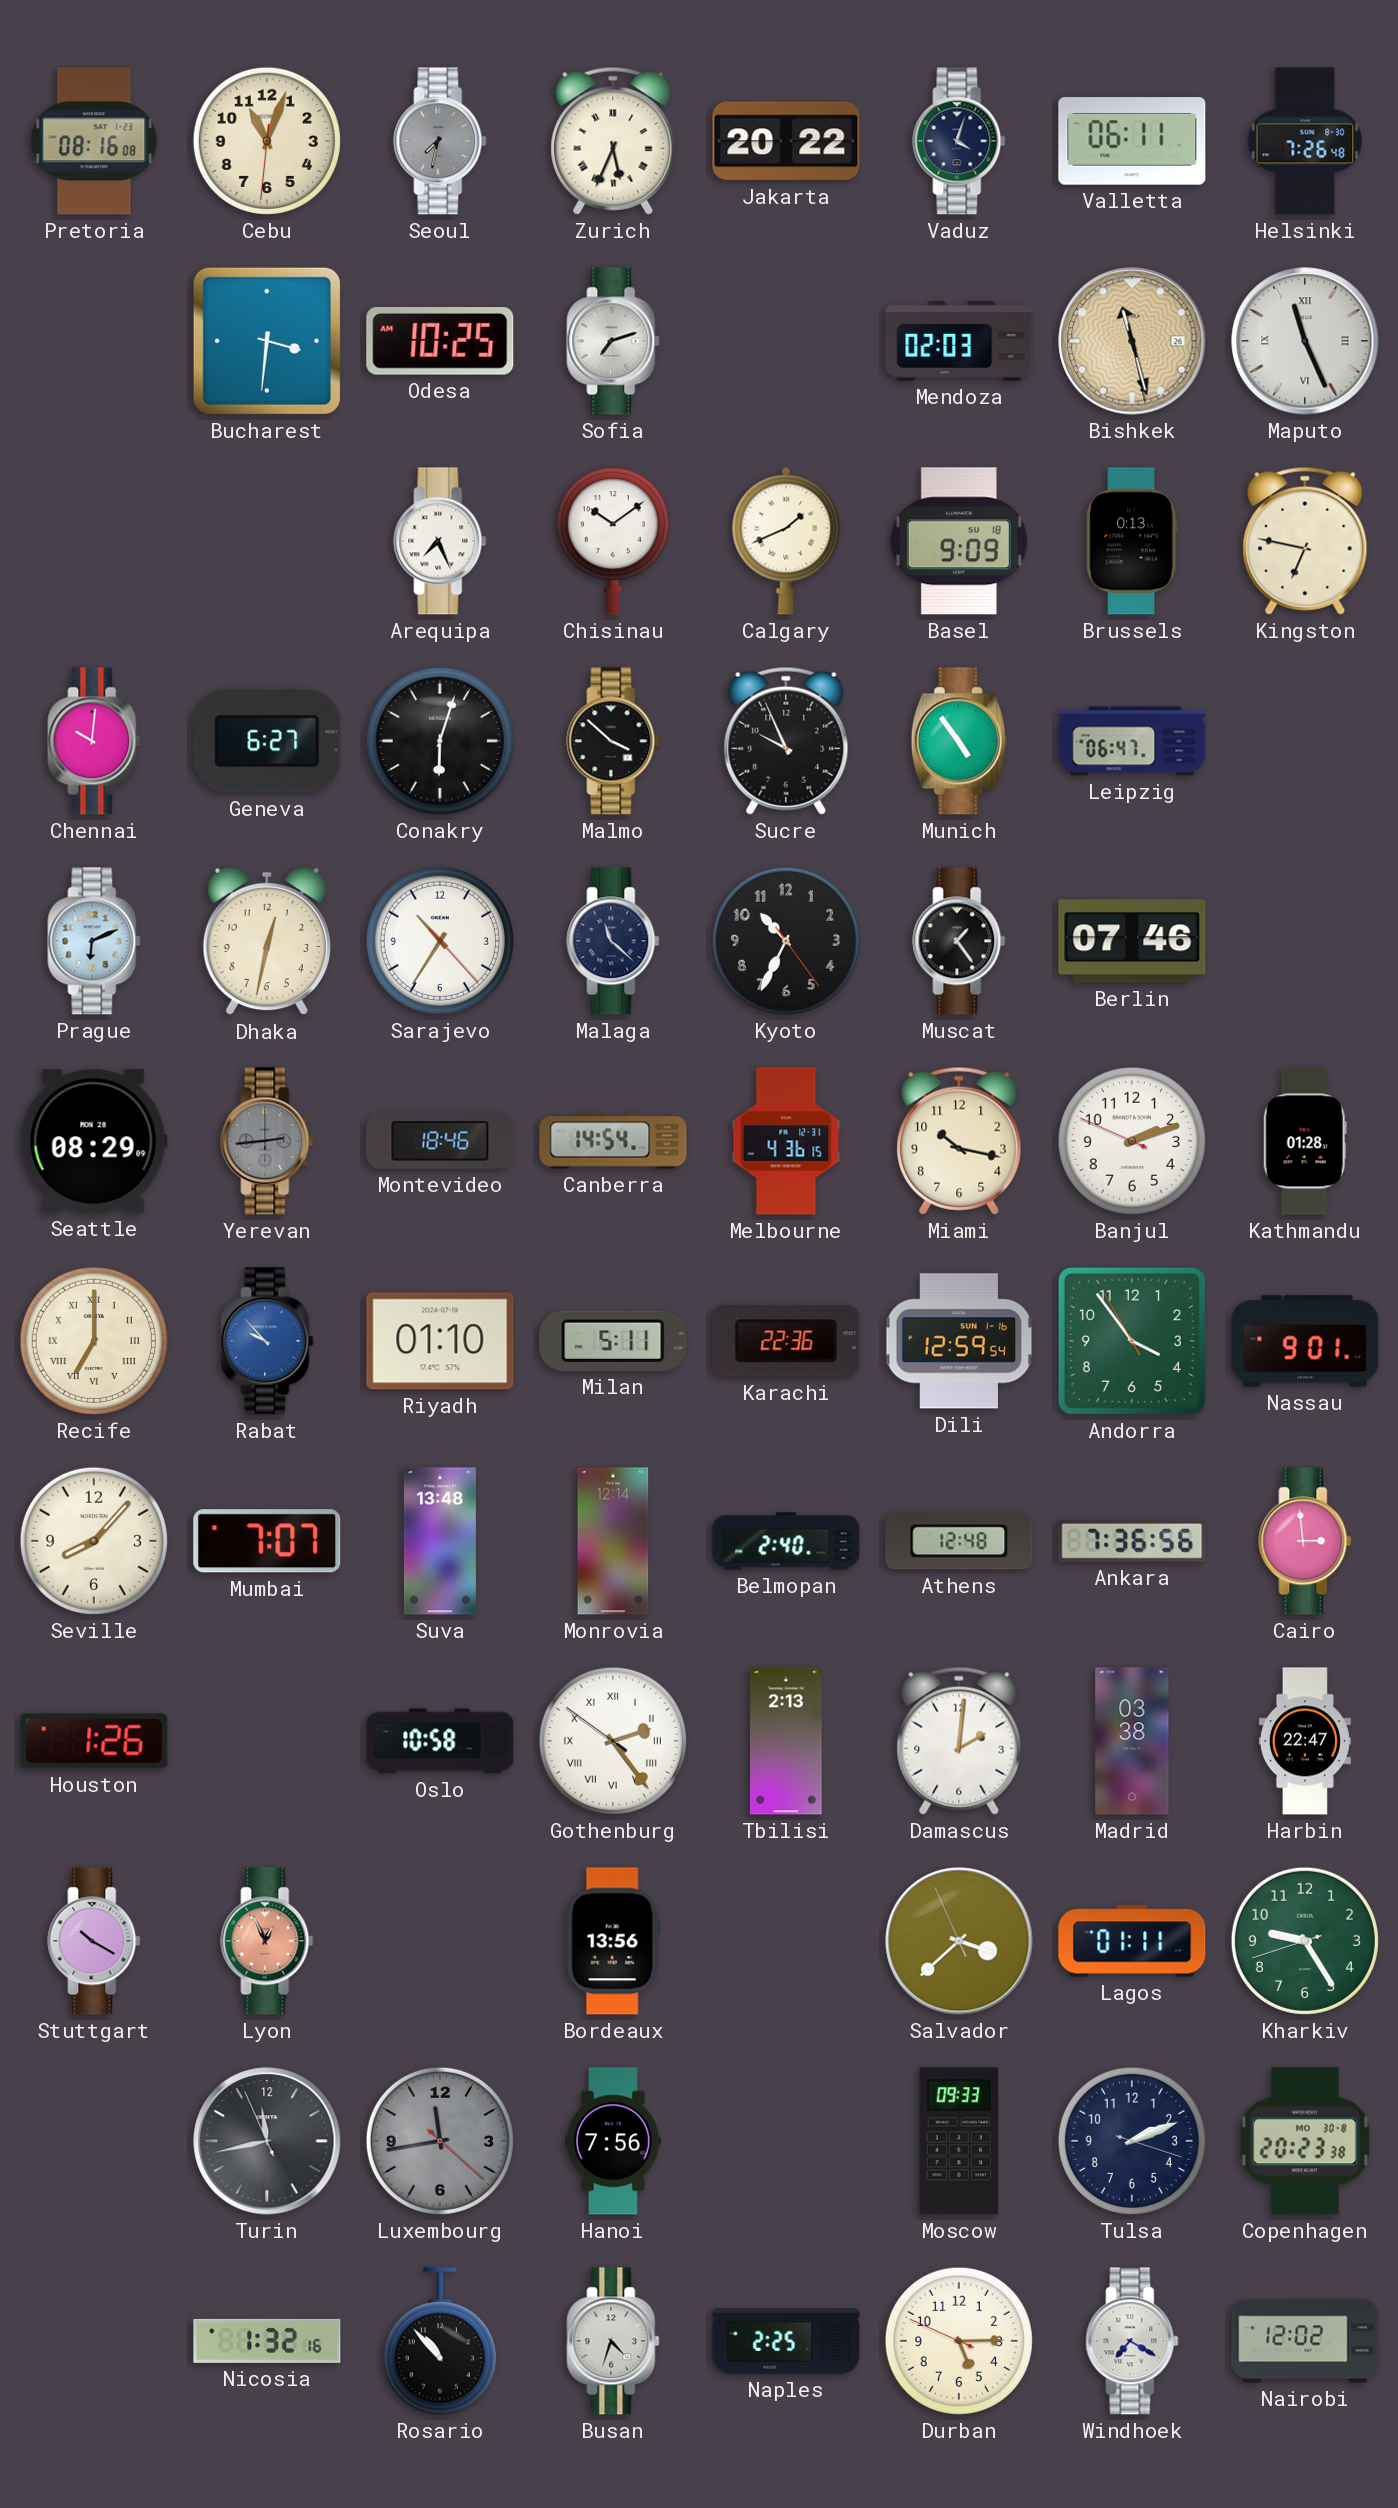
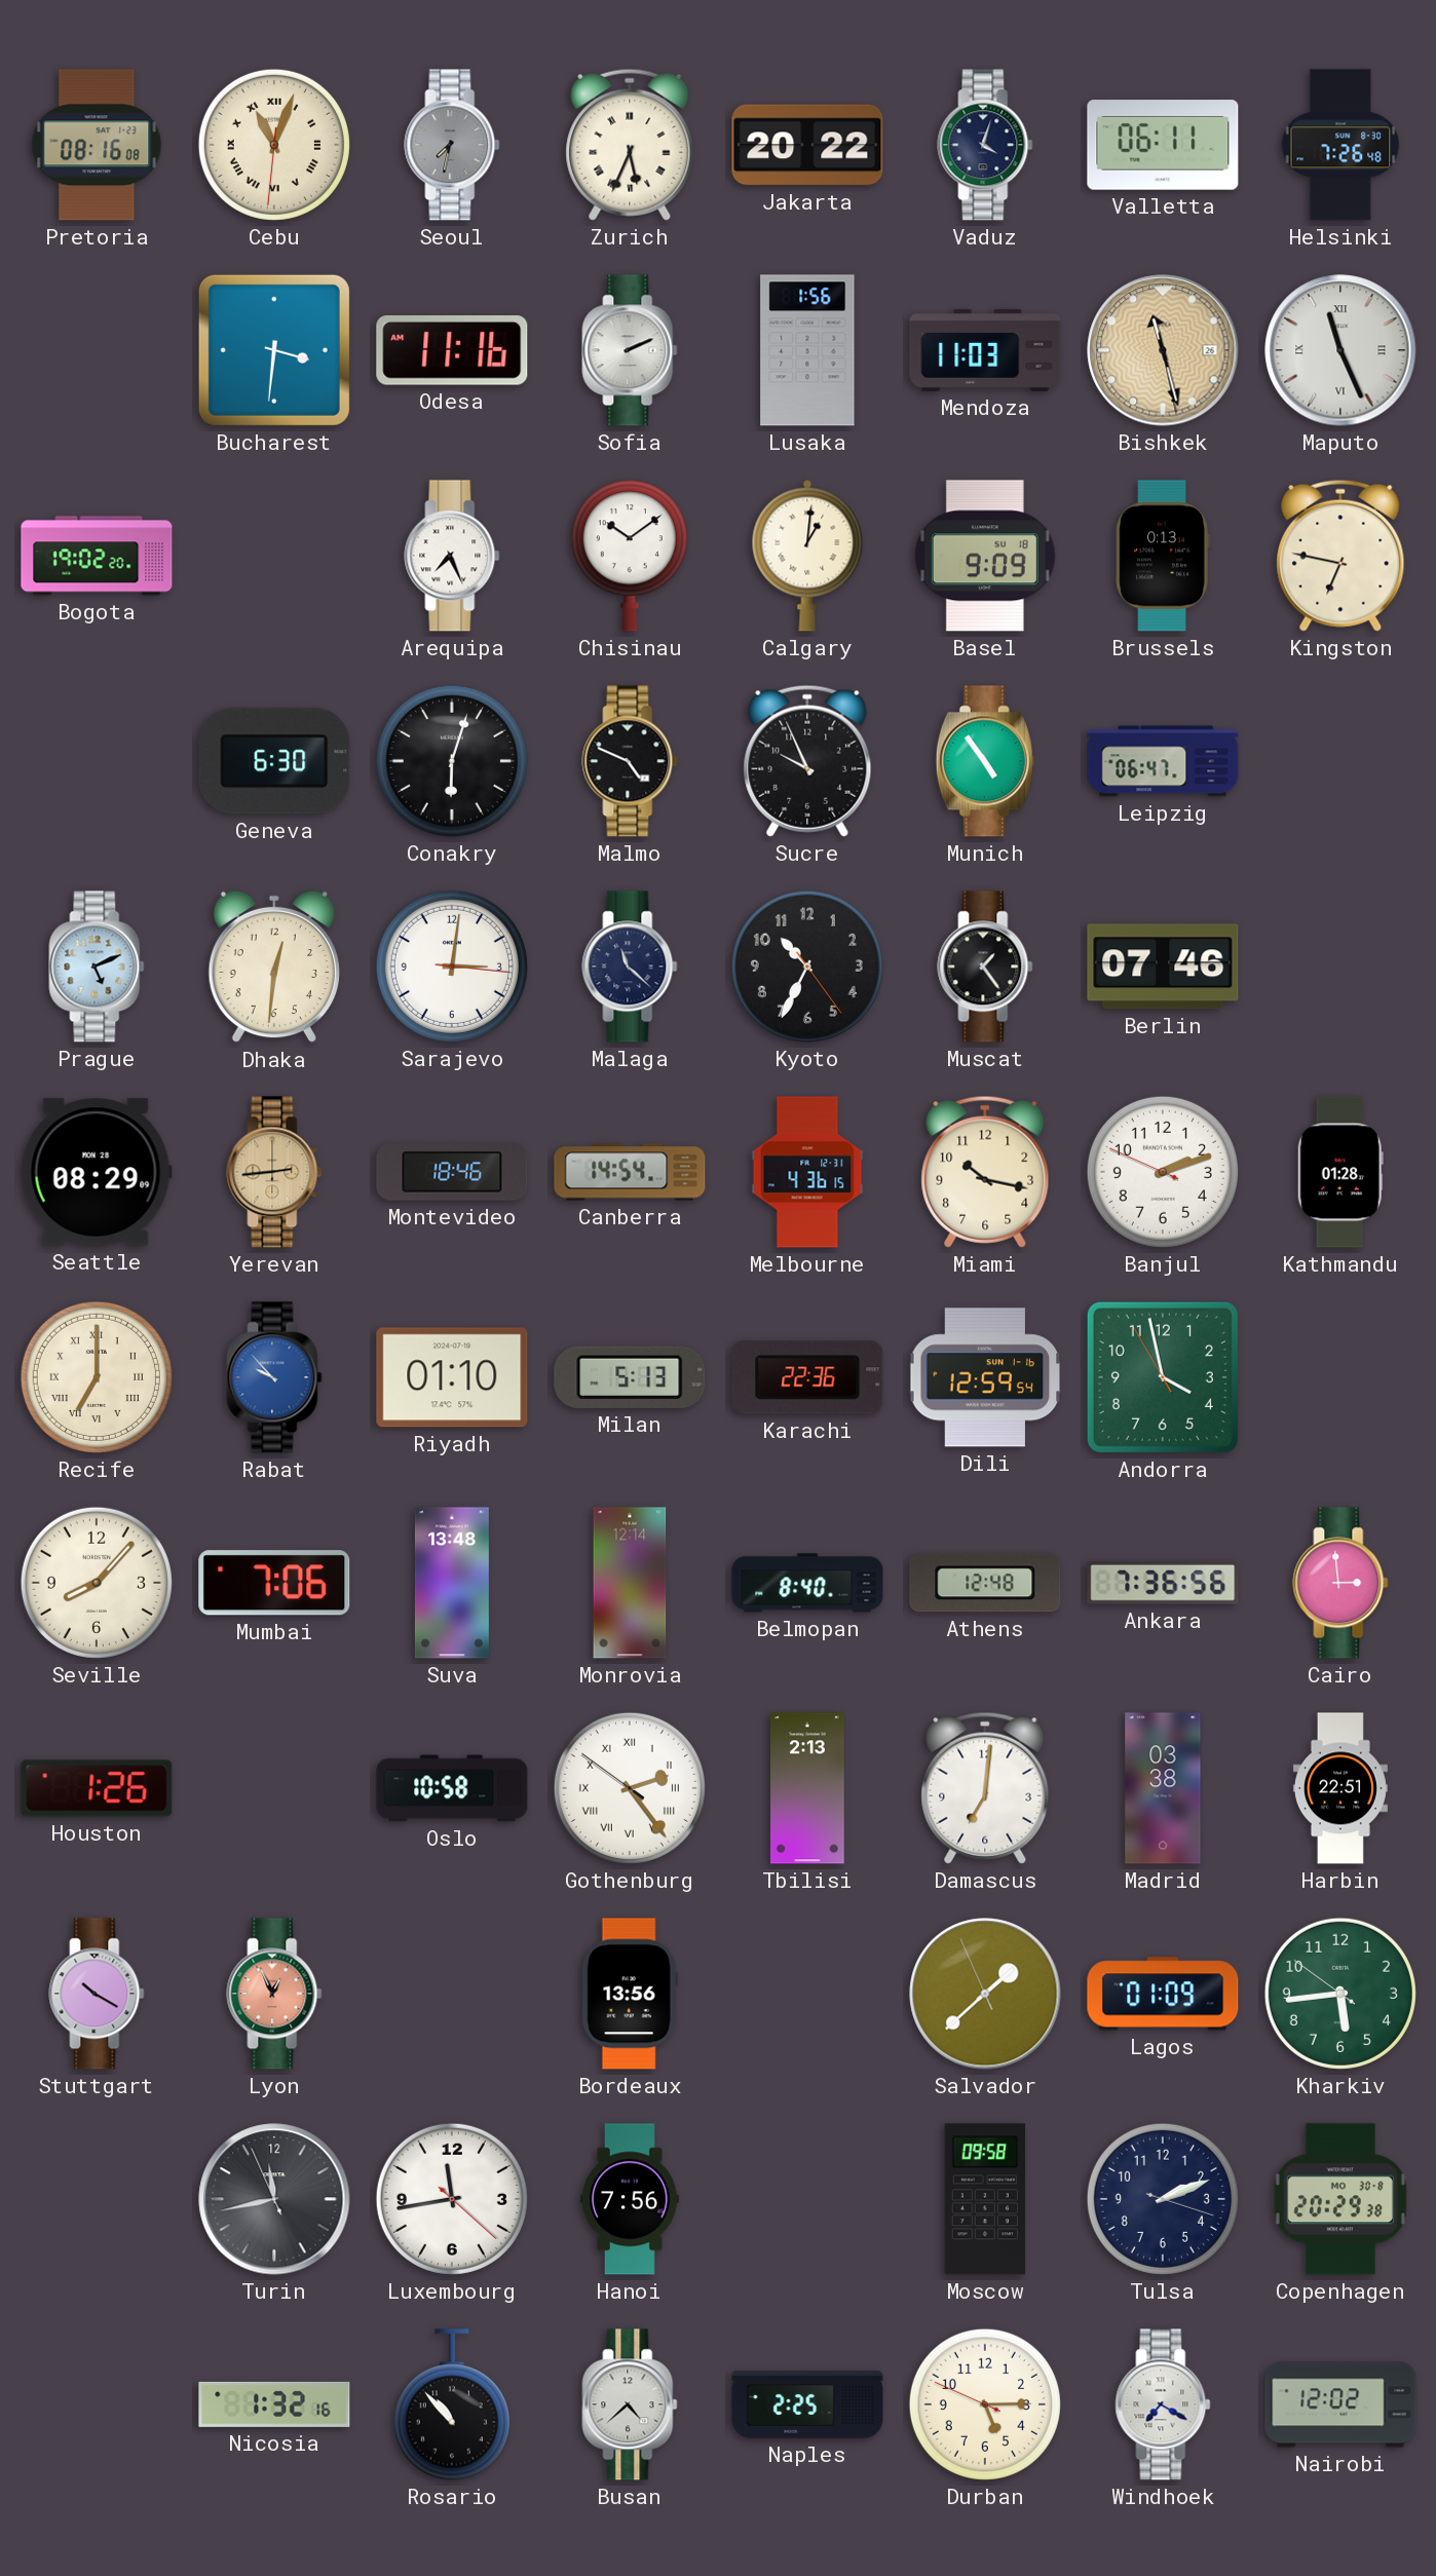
Cebu numerals: Arabic -> Roman
Odesa: 10:25 -> 11:16
Sofia: 7:12 -> 2:11
Lusaka: none -> 1:56
Mendoza: 02:03 -> 11:03
Bogota: none -> 19:02
Calgary: 1:41 -> 1:01
Chennai: 10:01 -> none
Geneva: 6:27 -> 6:30
Malmo: 3:52 -> 4:49
Prague: 6:11 -> 5:11
Dhaka: 12:32 -> 12:31
Sarajevo: 10:35 -> 3:01
Yerevan dial: grey -> champagne
Milan: 5:11 -> 5:13
Andorra: 3:53 -> 3:57
Nassau: 9:01 -> none
Mumbai: 7:07 -> 7:06
Belmopan: 2:40 -> 8:40
Damascus: 2:01 -> 7:01
Harbin: 22:47 -> 22:51
Salvador: 3:37 -> 1:37
Lagos: 01:11 -> 01:09
Kharkiv: 9:24 -> 5:43
Luxembourg dial: grey -> white
Moscow: 09:33 -> 09:58
Copenhagen: 20:23 -> 20:29
Busan: 4:33 -> 4:38
